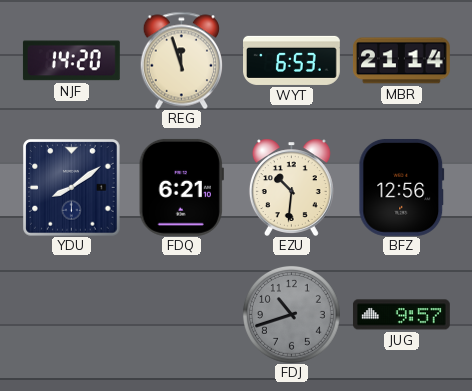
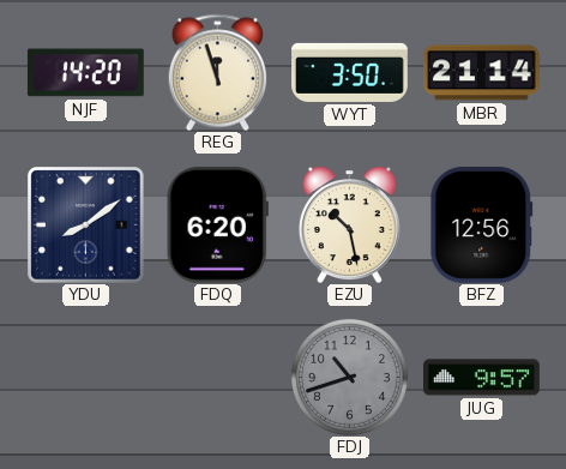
WYT: 6:53 -> 3:50
FDQ: 6:21 -> 6:20
EZU: 10:31 -> 10:28
